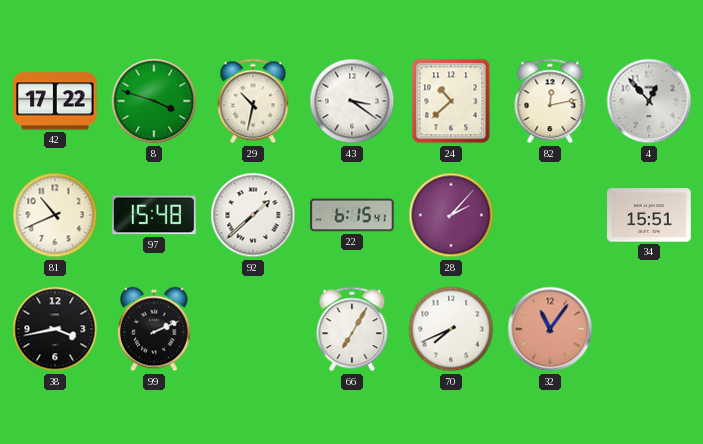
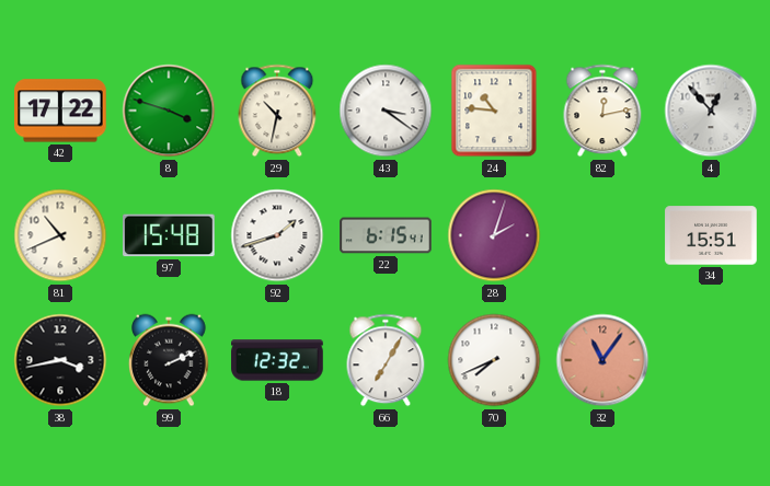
24: 10:38 -> 10:46
92: 1:38 -> 1:42
28: 2:07 -> 2:03
18: none -> 12:32
